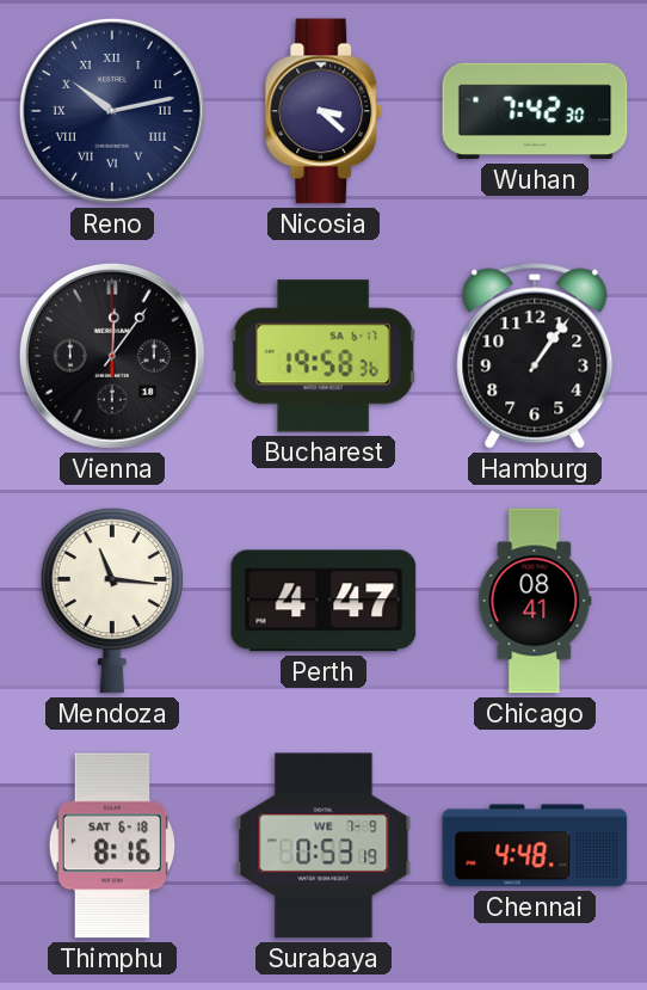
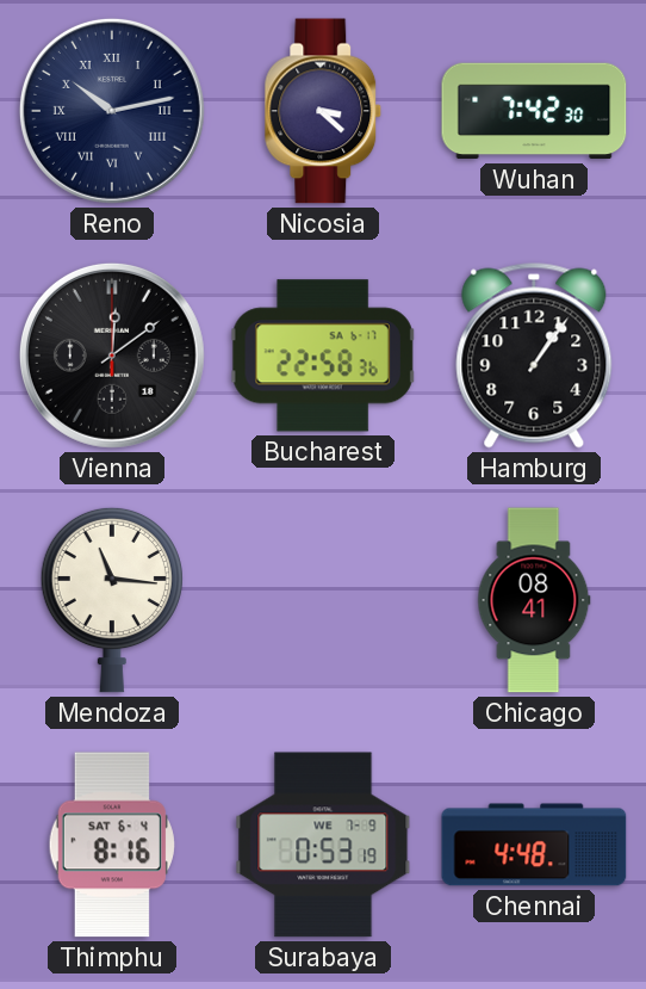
Vienna: 12:06 -> 12:09
Bucharest: 19:58 -> 22:58
Perth: 4:47 -> none
Thimphu date: SAT 6-18 -> SAT 6-4
